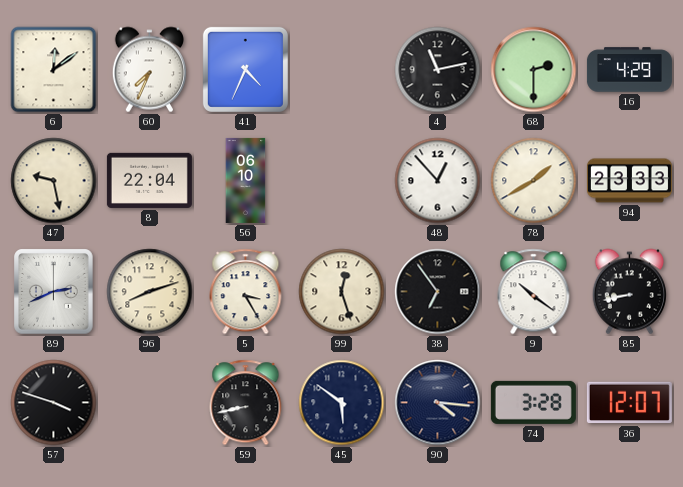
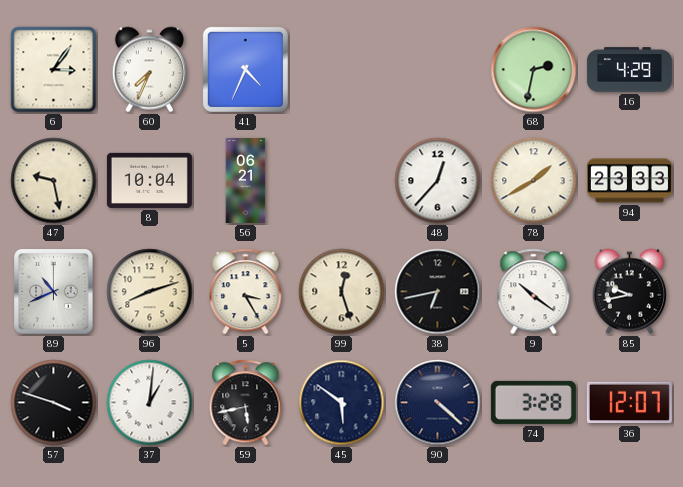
6: 12:09 -> 3:06
4: 11:13 -> none
68: 2:30 -> 2:32
8: 22:04 -> 10:04
56: 06:10 -> 06:21
48: 12:53 -> 12:37
89: 2:41 -> 10:41
38: 6:54 -> 6:43
85: 8:43 -> 9:43
37: none -> 1:01
59: 8:43 -> 5:43
90: 4:16 -> 4:22
